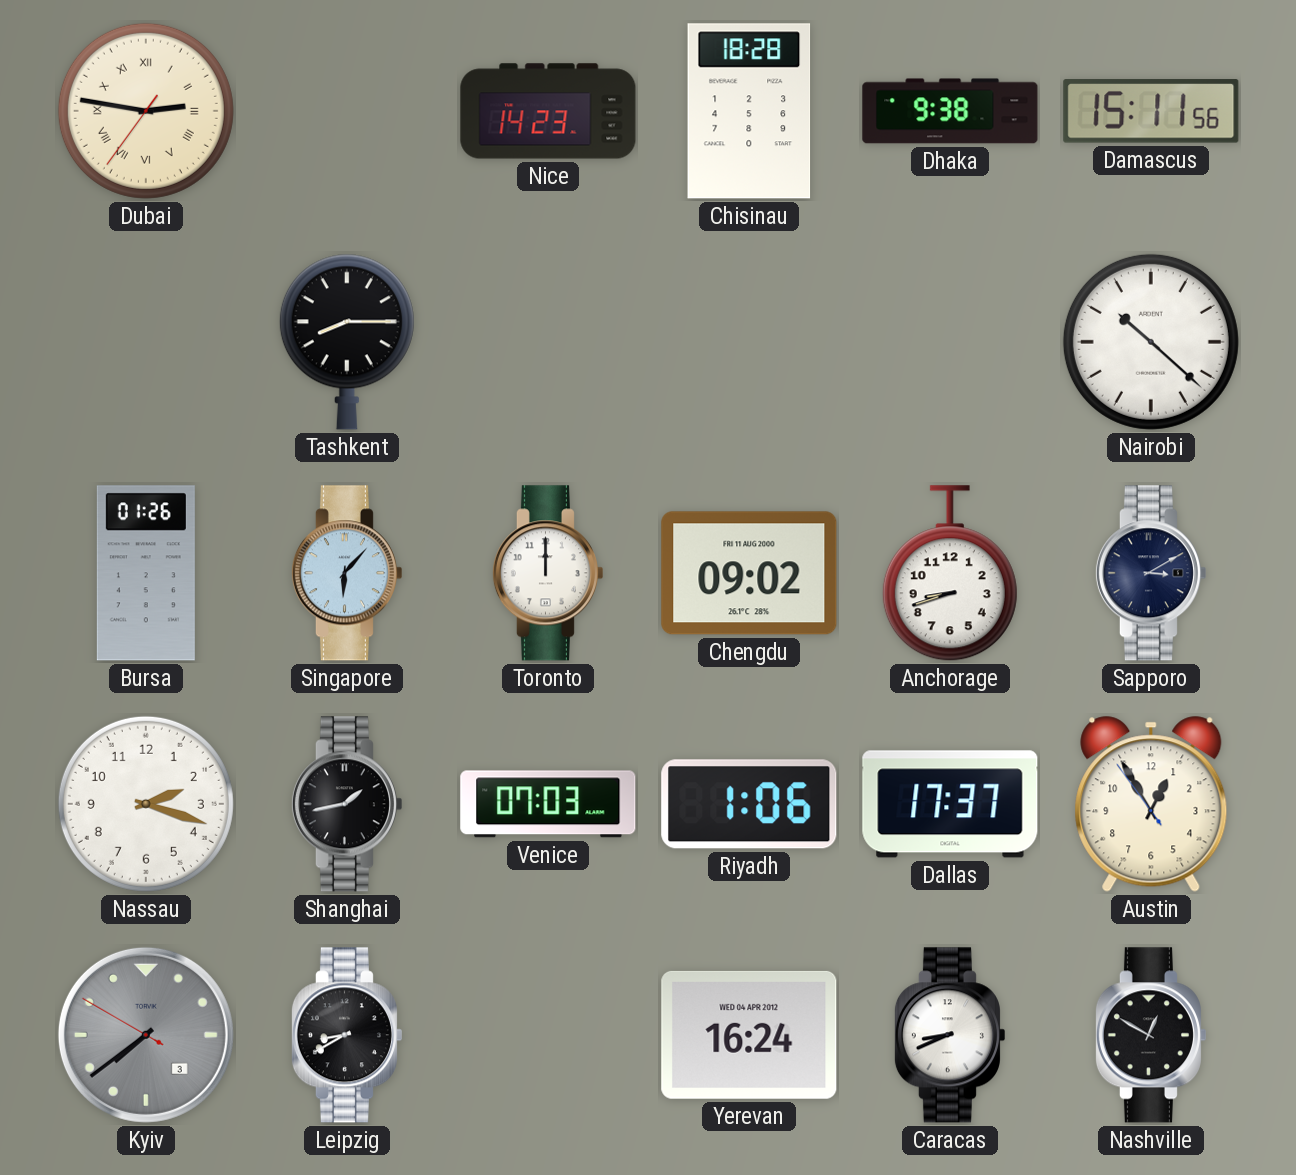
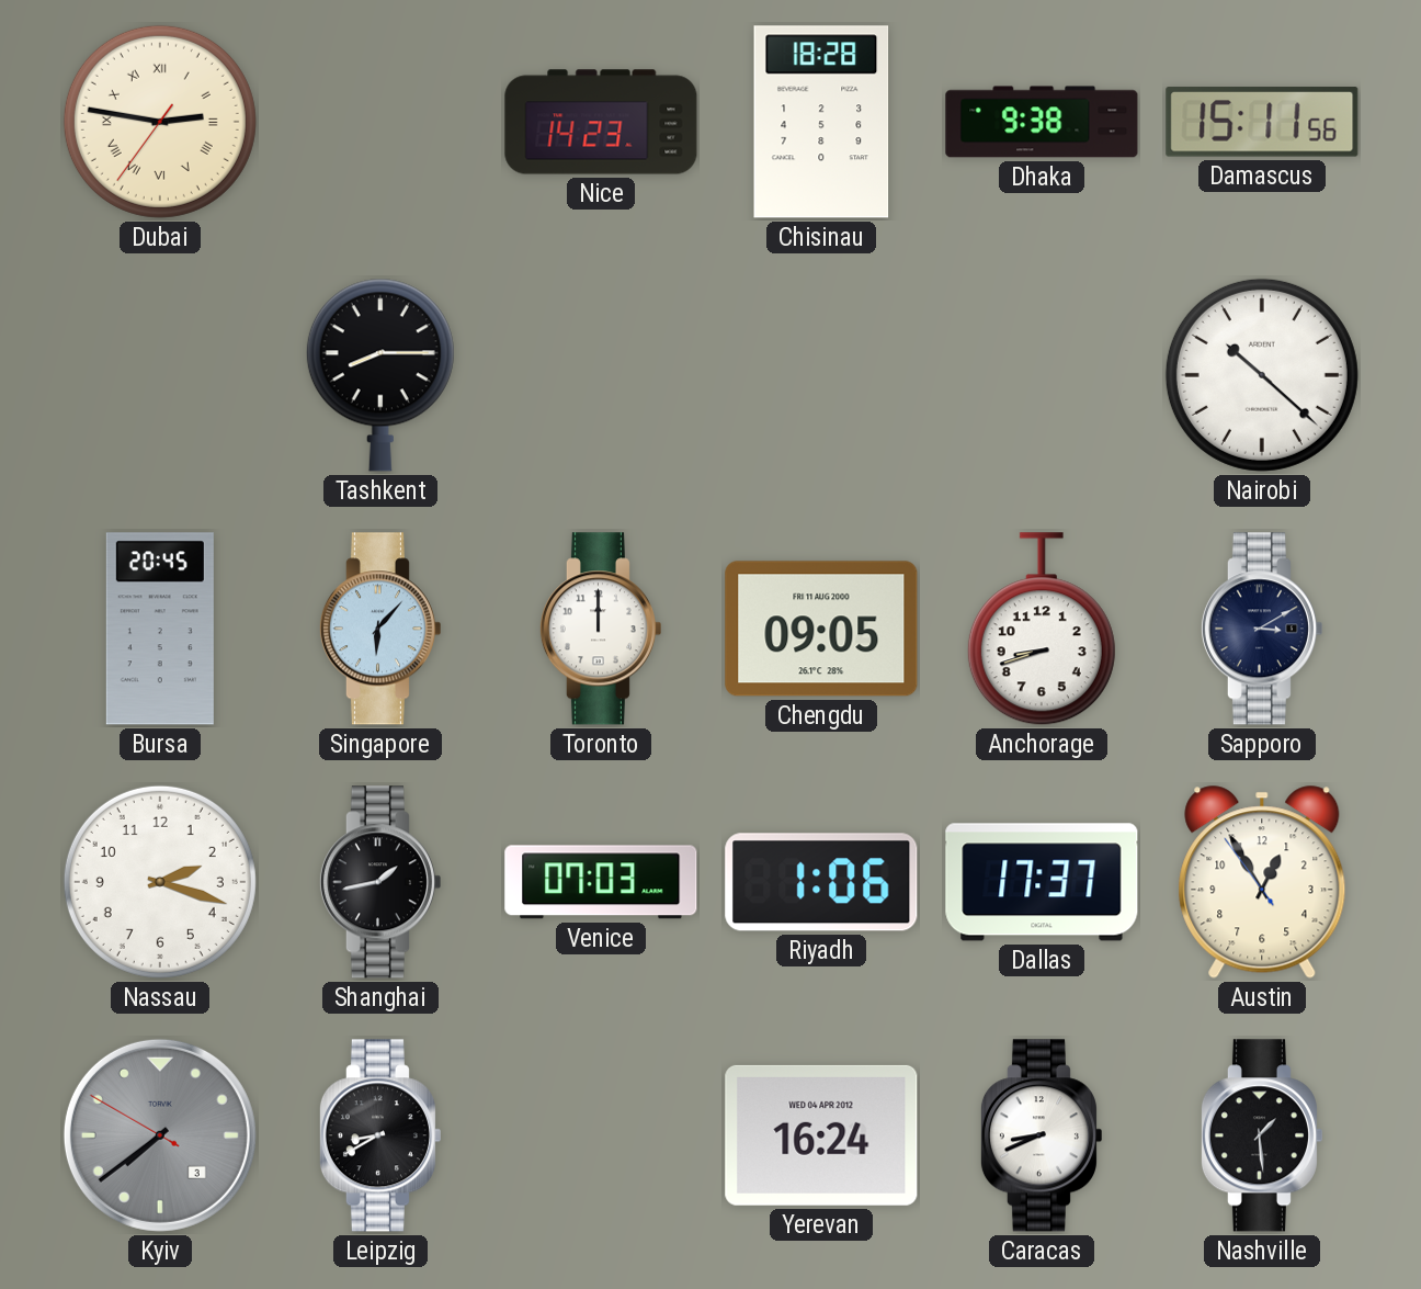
Bursa: 01:26 -> 20:45
Chengdu: 09:02 -> 09:05
Nashville: 12:50 -> 1:29
